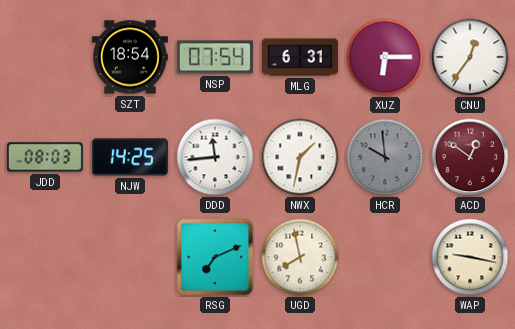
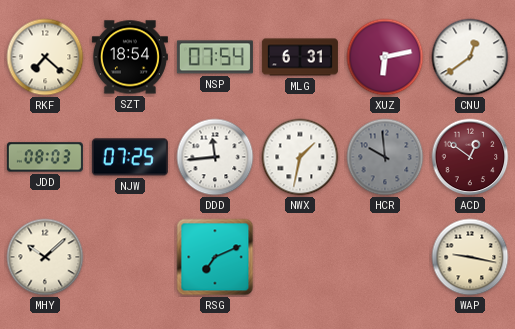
RKF: none -> 7:22
XUZ: 6:15 -> 6:13
CNU: 12:36 -> 12:39
NJW: 14:25 -> 07:25
MHY: none -> 10:08
UGD: 7:58 -> none
